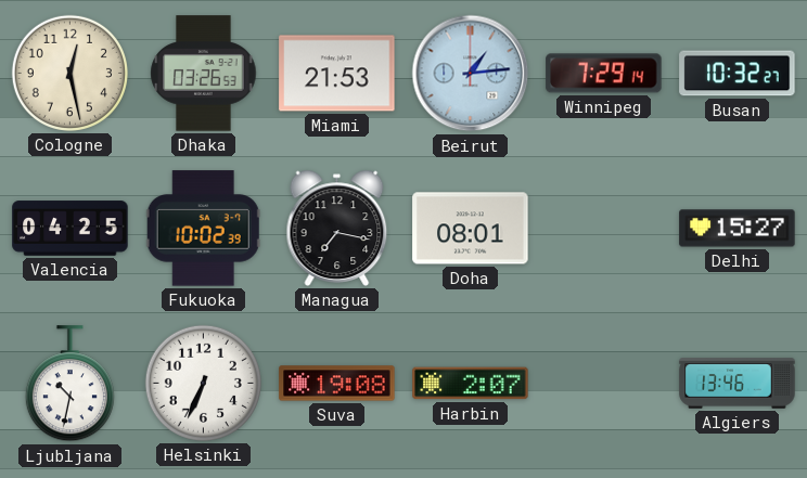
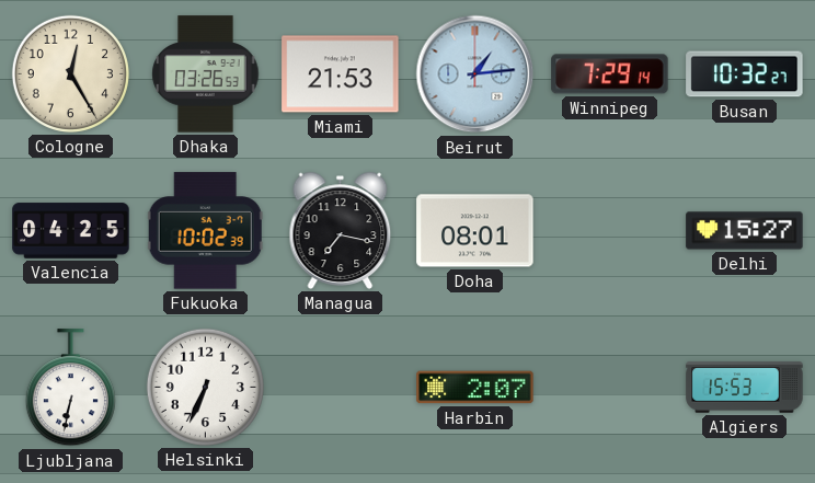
Cologne: 12:28 -> 12:25
Ljubljana: 10:32 -> 6:32
Suva: 19:08 -> none
Algiers: 13:46 -> 15:53
